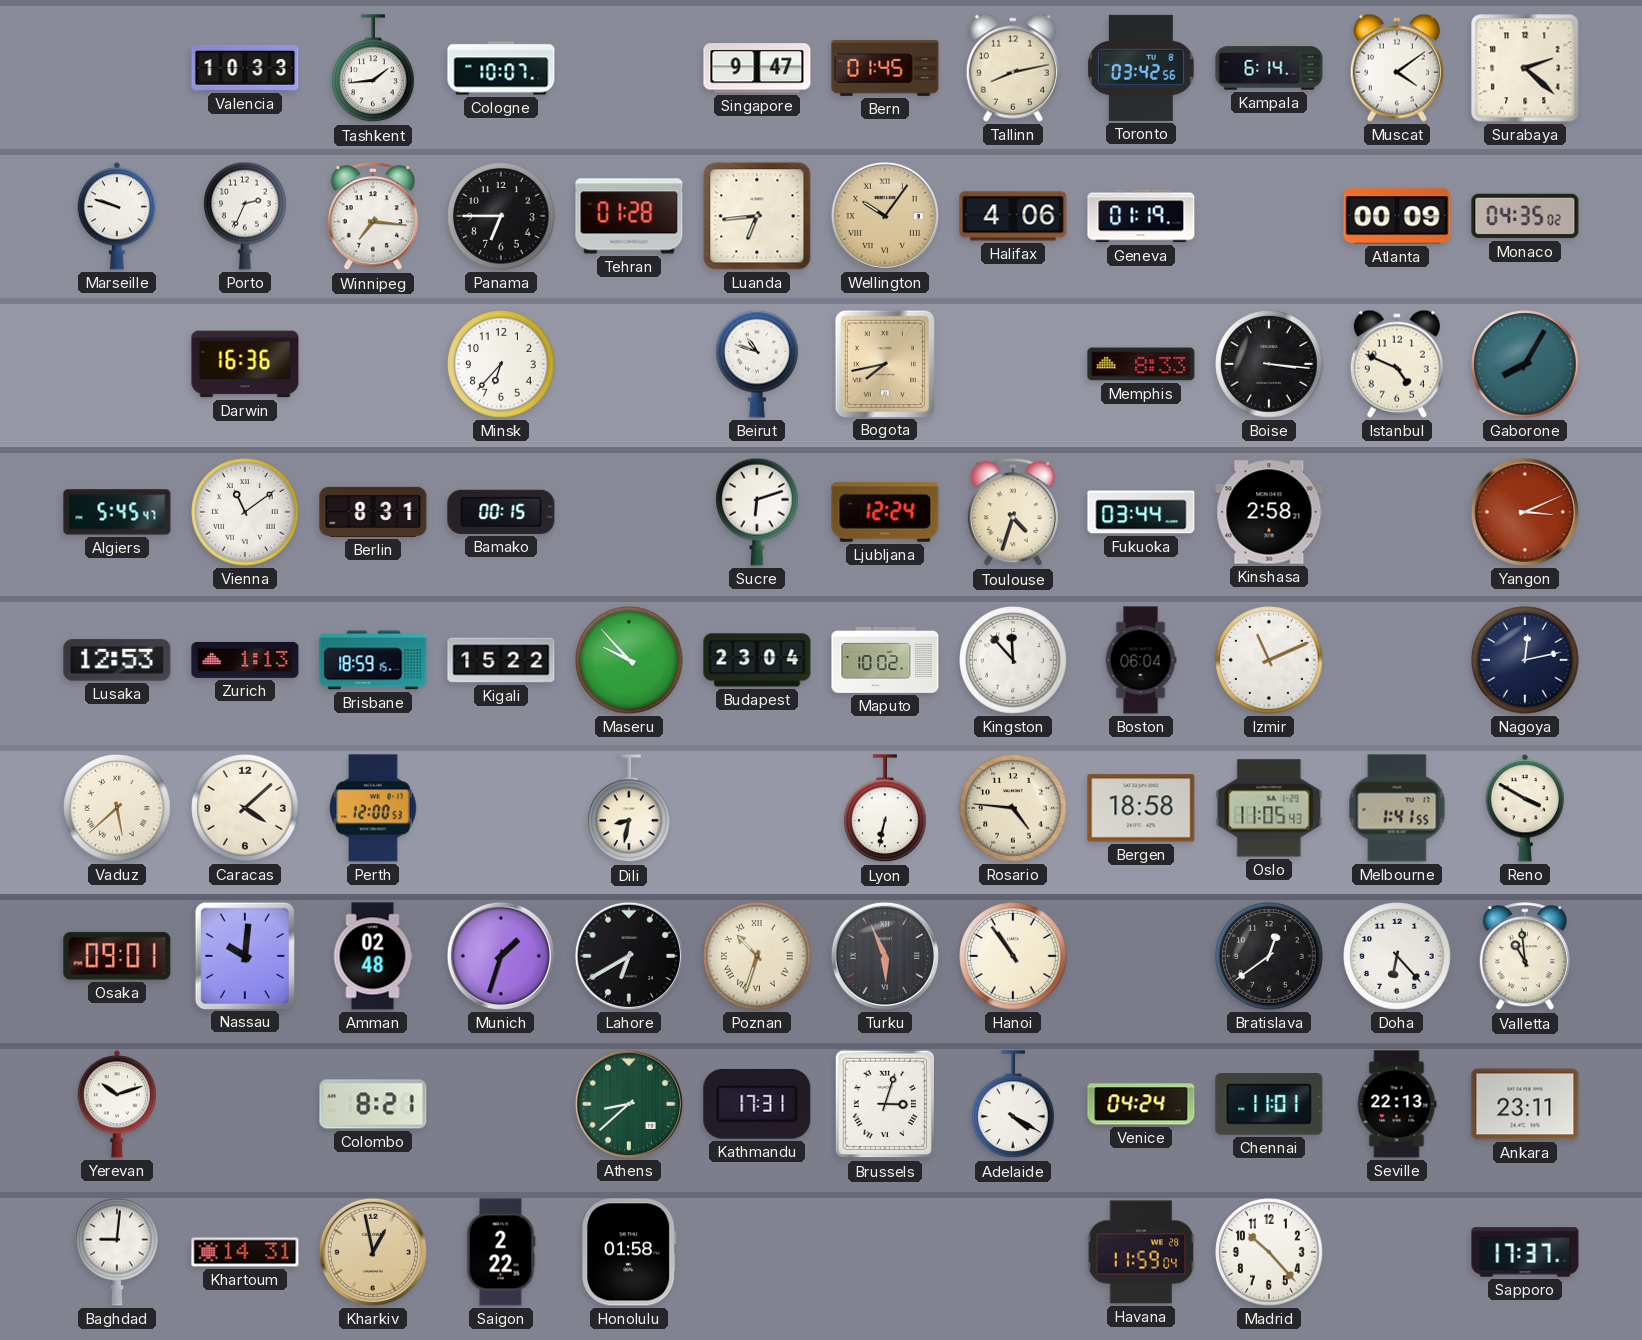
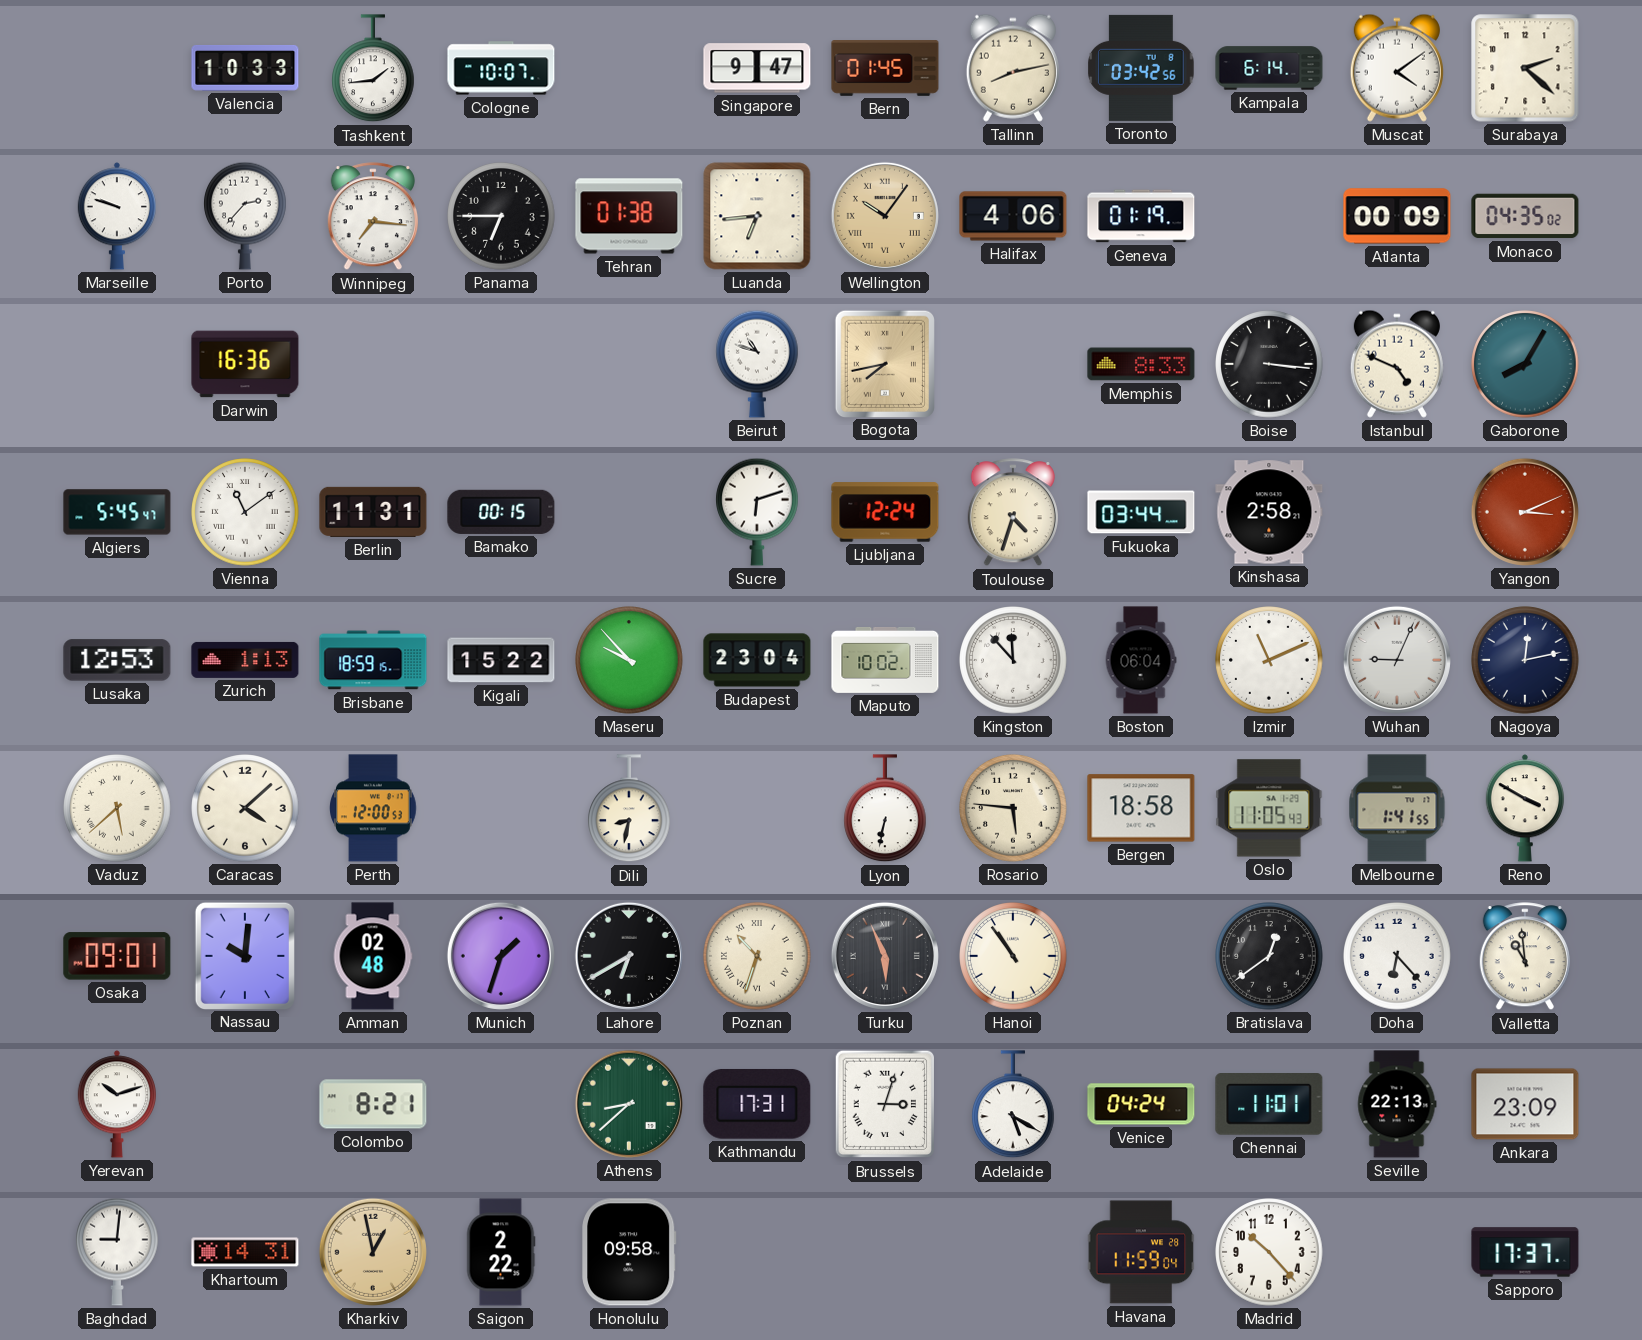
Porto: 2:34 -> 2:37
Tehran: 01:28 -> 01:38
Minsk: 6:37 -> none
Berlin: 8:31 -> 11:31
Wuhan: none -> 9:04
Rosario: 4:46 -> 5:46
Adelaide: 4:20 -> 5:20
Ankara: 23:11 -> 23:09
Honolulu: 01:58 -> 09:58
